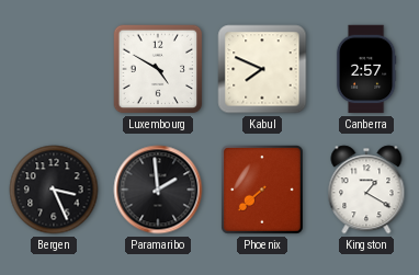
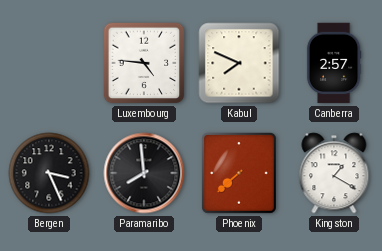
Luxembourg: 4:50 -> 4:46
Paramaribo: 1:59 -> 7:59
